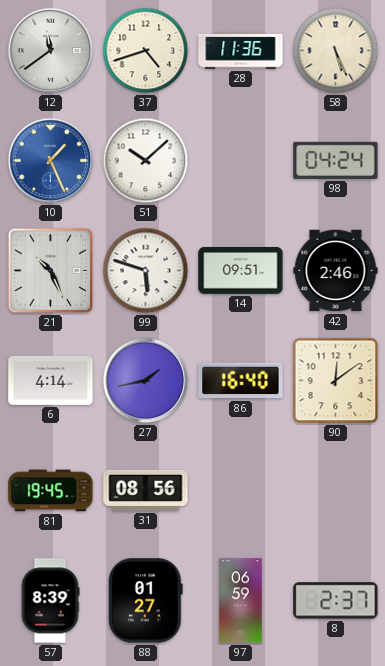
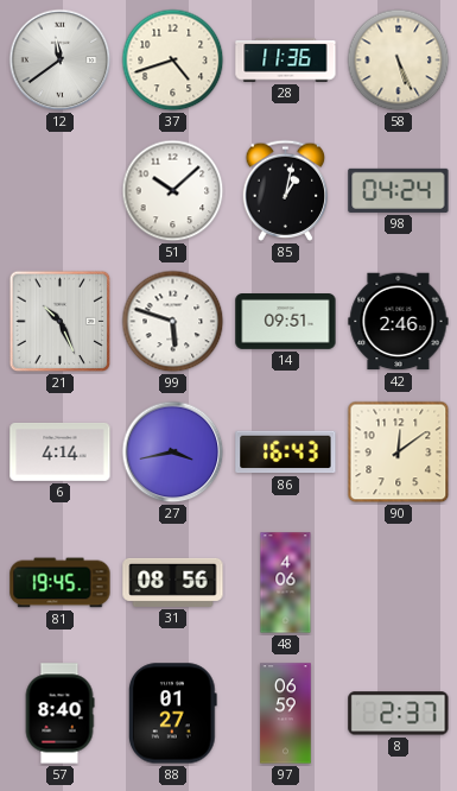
10: 1:26 -> none
85: none -> 1:02
27: 1:43 -> 3:43
86: 16:40 -> 16:43
48: none -> 4:06
57: 8:39 -> 8:40
